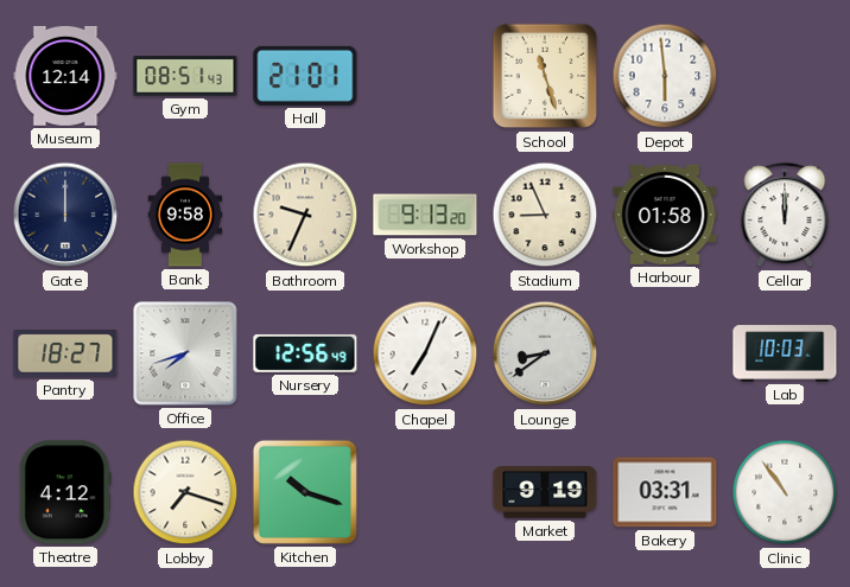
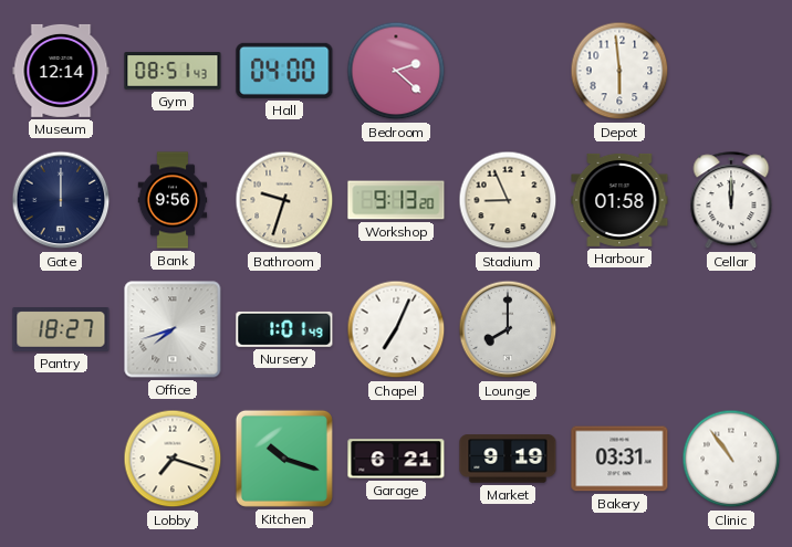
Hall: 21:01 -> 04:00
Bedroom: none -> 2:22
School: 11:27 -> none
Bank: 9:58 -> 9:56
Bathroom: 9:34 -> 9:33
Nursery: 12:56 -> 1:01
Lounge: 8:39 -> 8:00
Lab: 10:03 -> none
Theatre: 4:12 -> none
Garage: none -> 6:21
